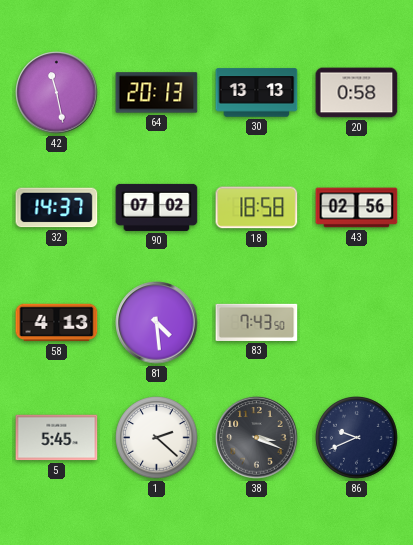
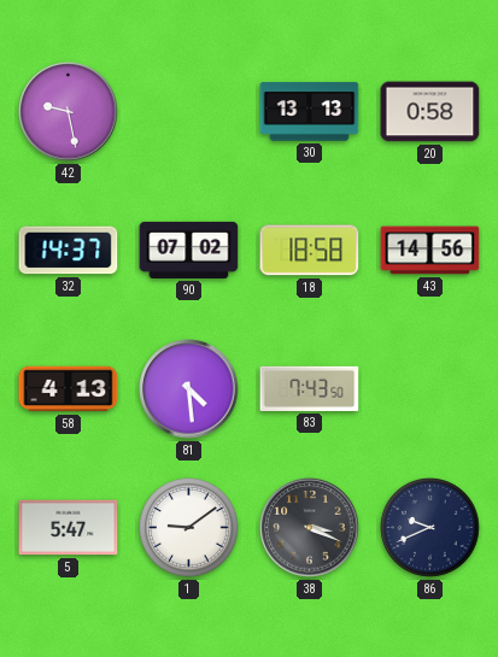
42: 11:28 -> 9:28
64: 20:13 -> none
43: 02:56 -> 14:56
5: 5:45 -> 5:47
1: 2:22 -> 9:09
